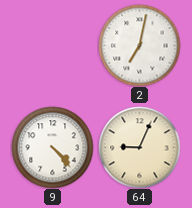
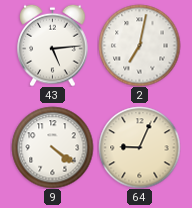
43: none -> 5:14
9: 4:23 -> 4:21
